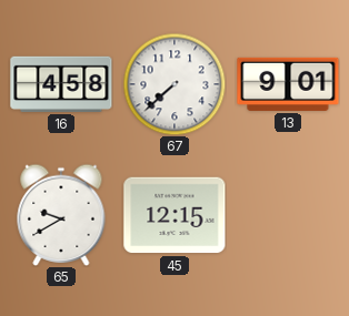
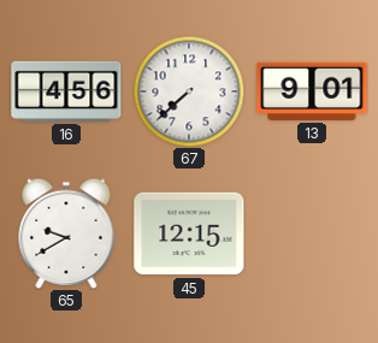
16: 4:58 -> 4:56
